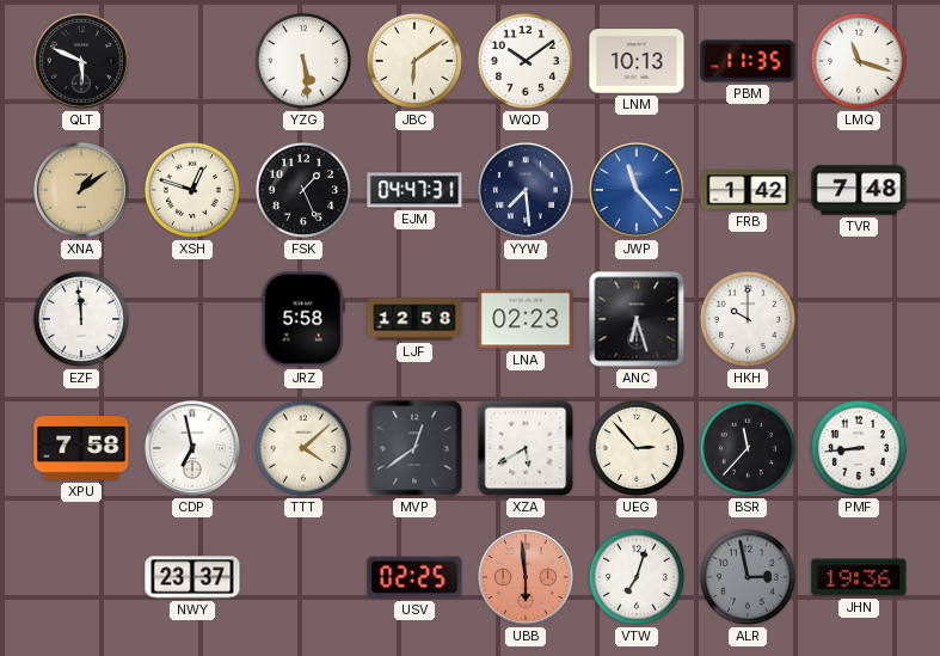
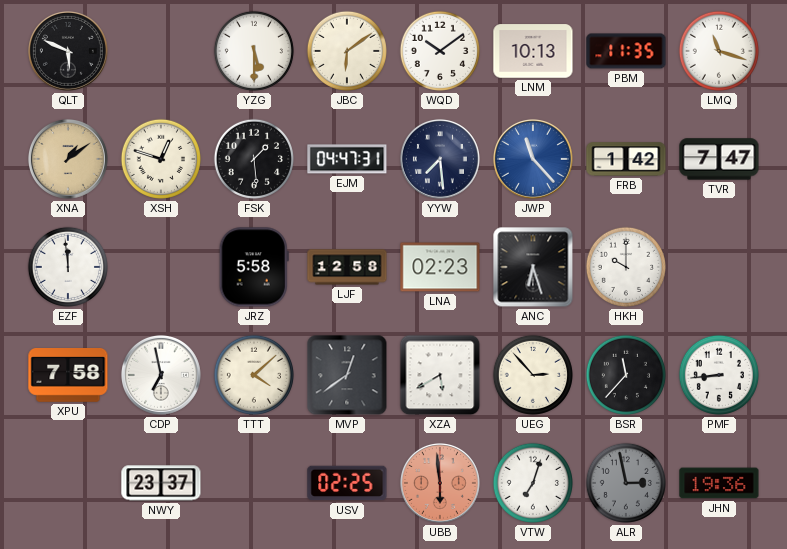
YZG: 5:29 -> 5:30
FSK: 1:26 -> 1:29
TVR: 7:48 -> 7:47
